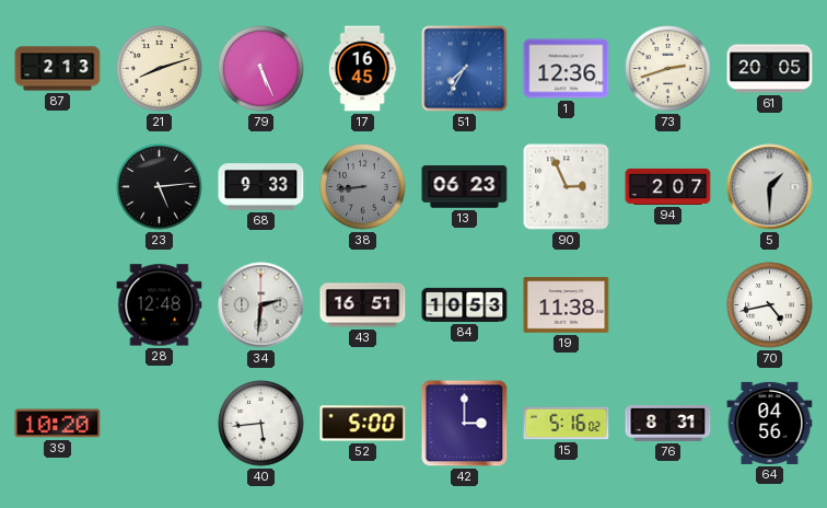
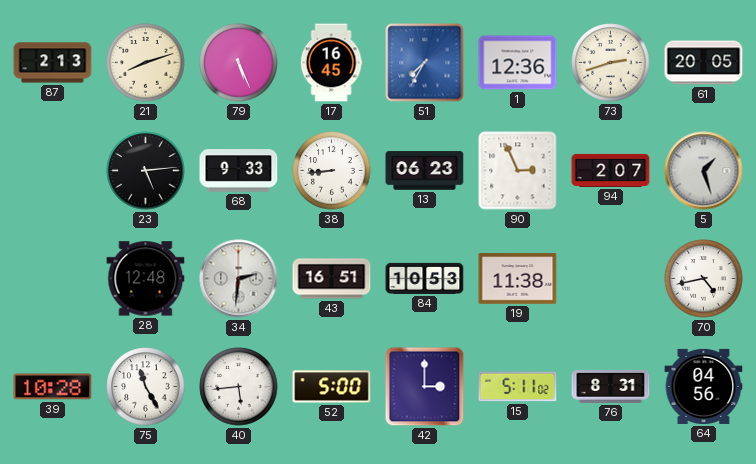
38 dial: grey -> white
5: 1:30 -> 1:27
39: 10:20 -> 10:28
75: none -> 11:25
15: 5:16 -> 5:11
